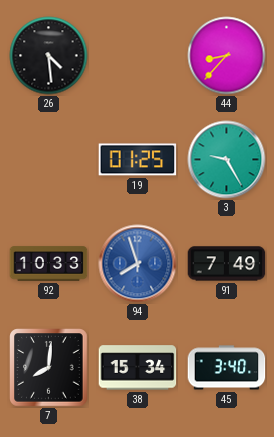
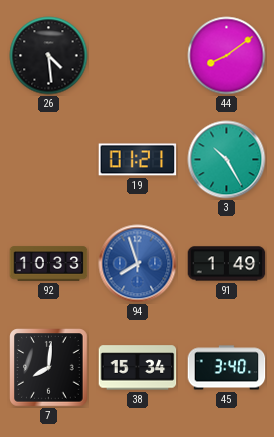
44: 8:37 -> 8:09
19: 01:25 -> 01:21
3: 9:25 -> 10:25
91: 7:49 -> 1:49
